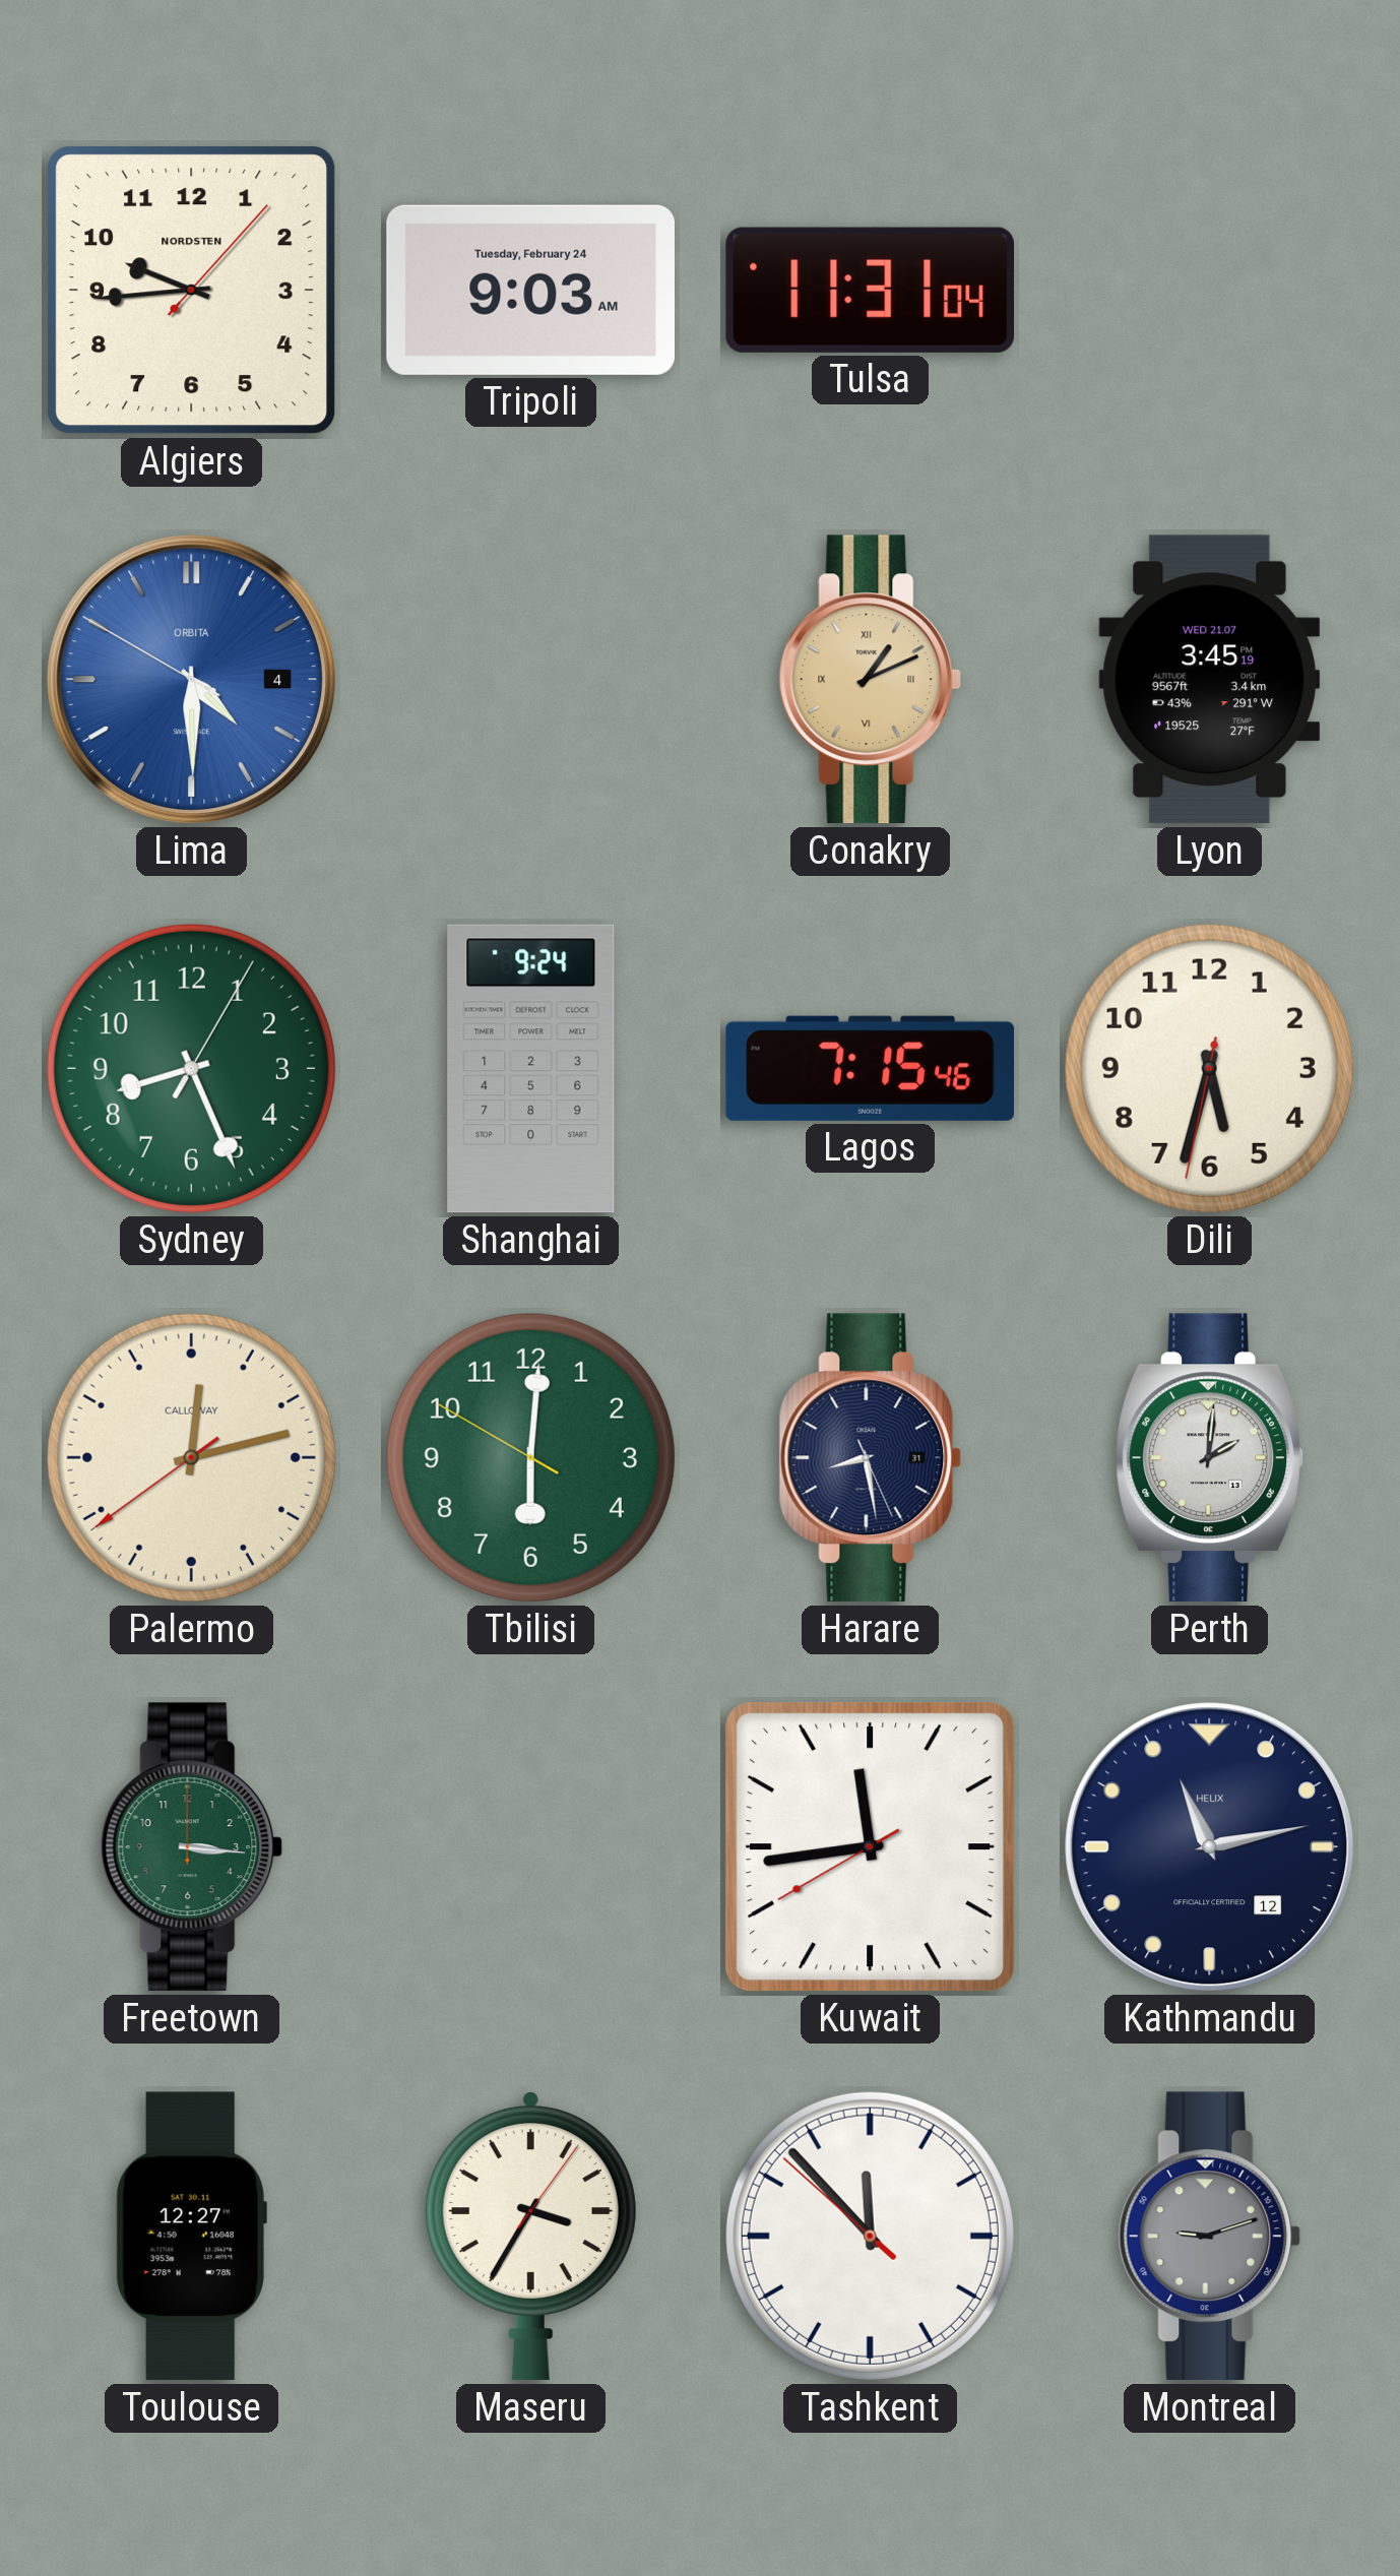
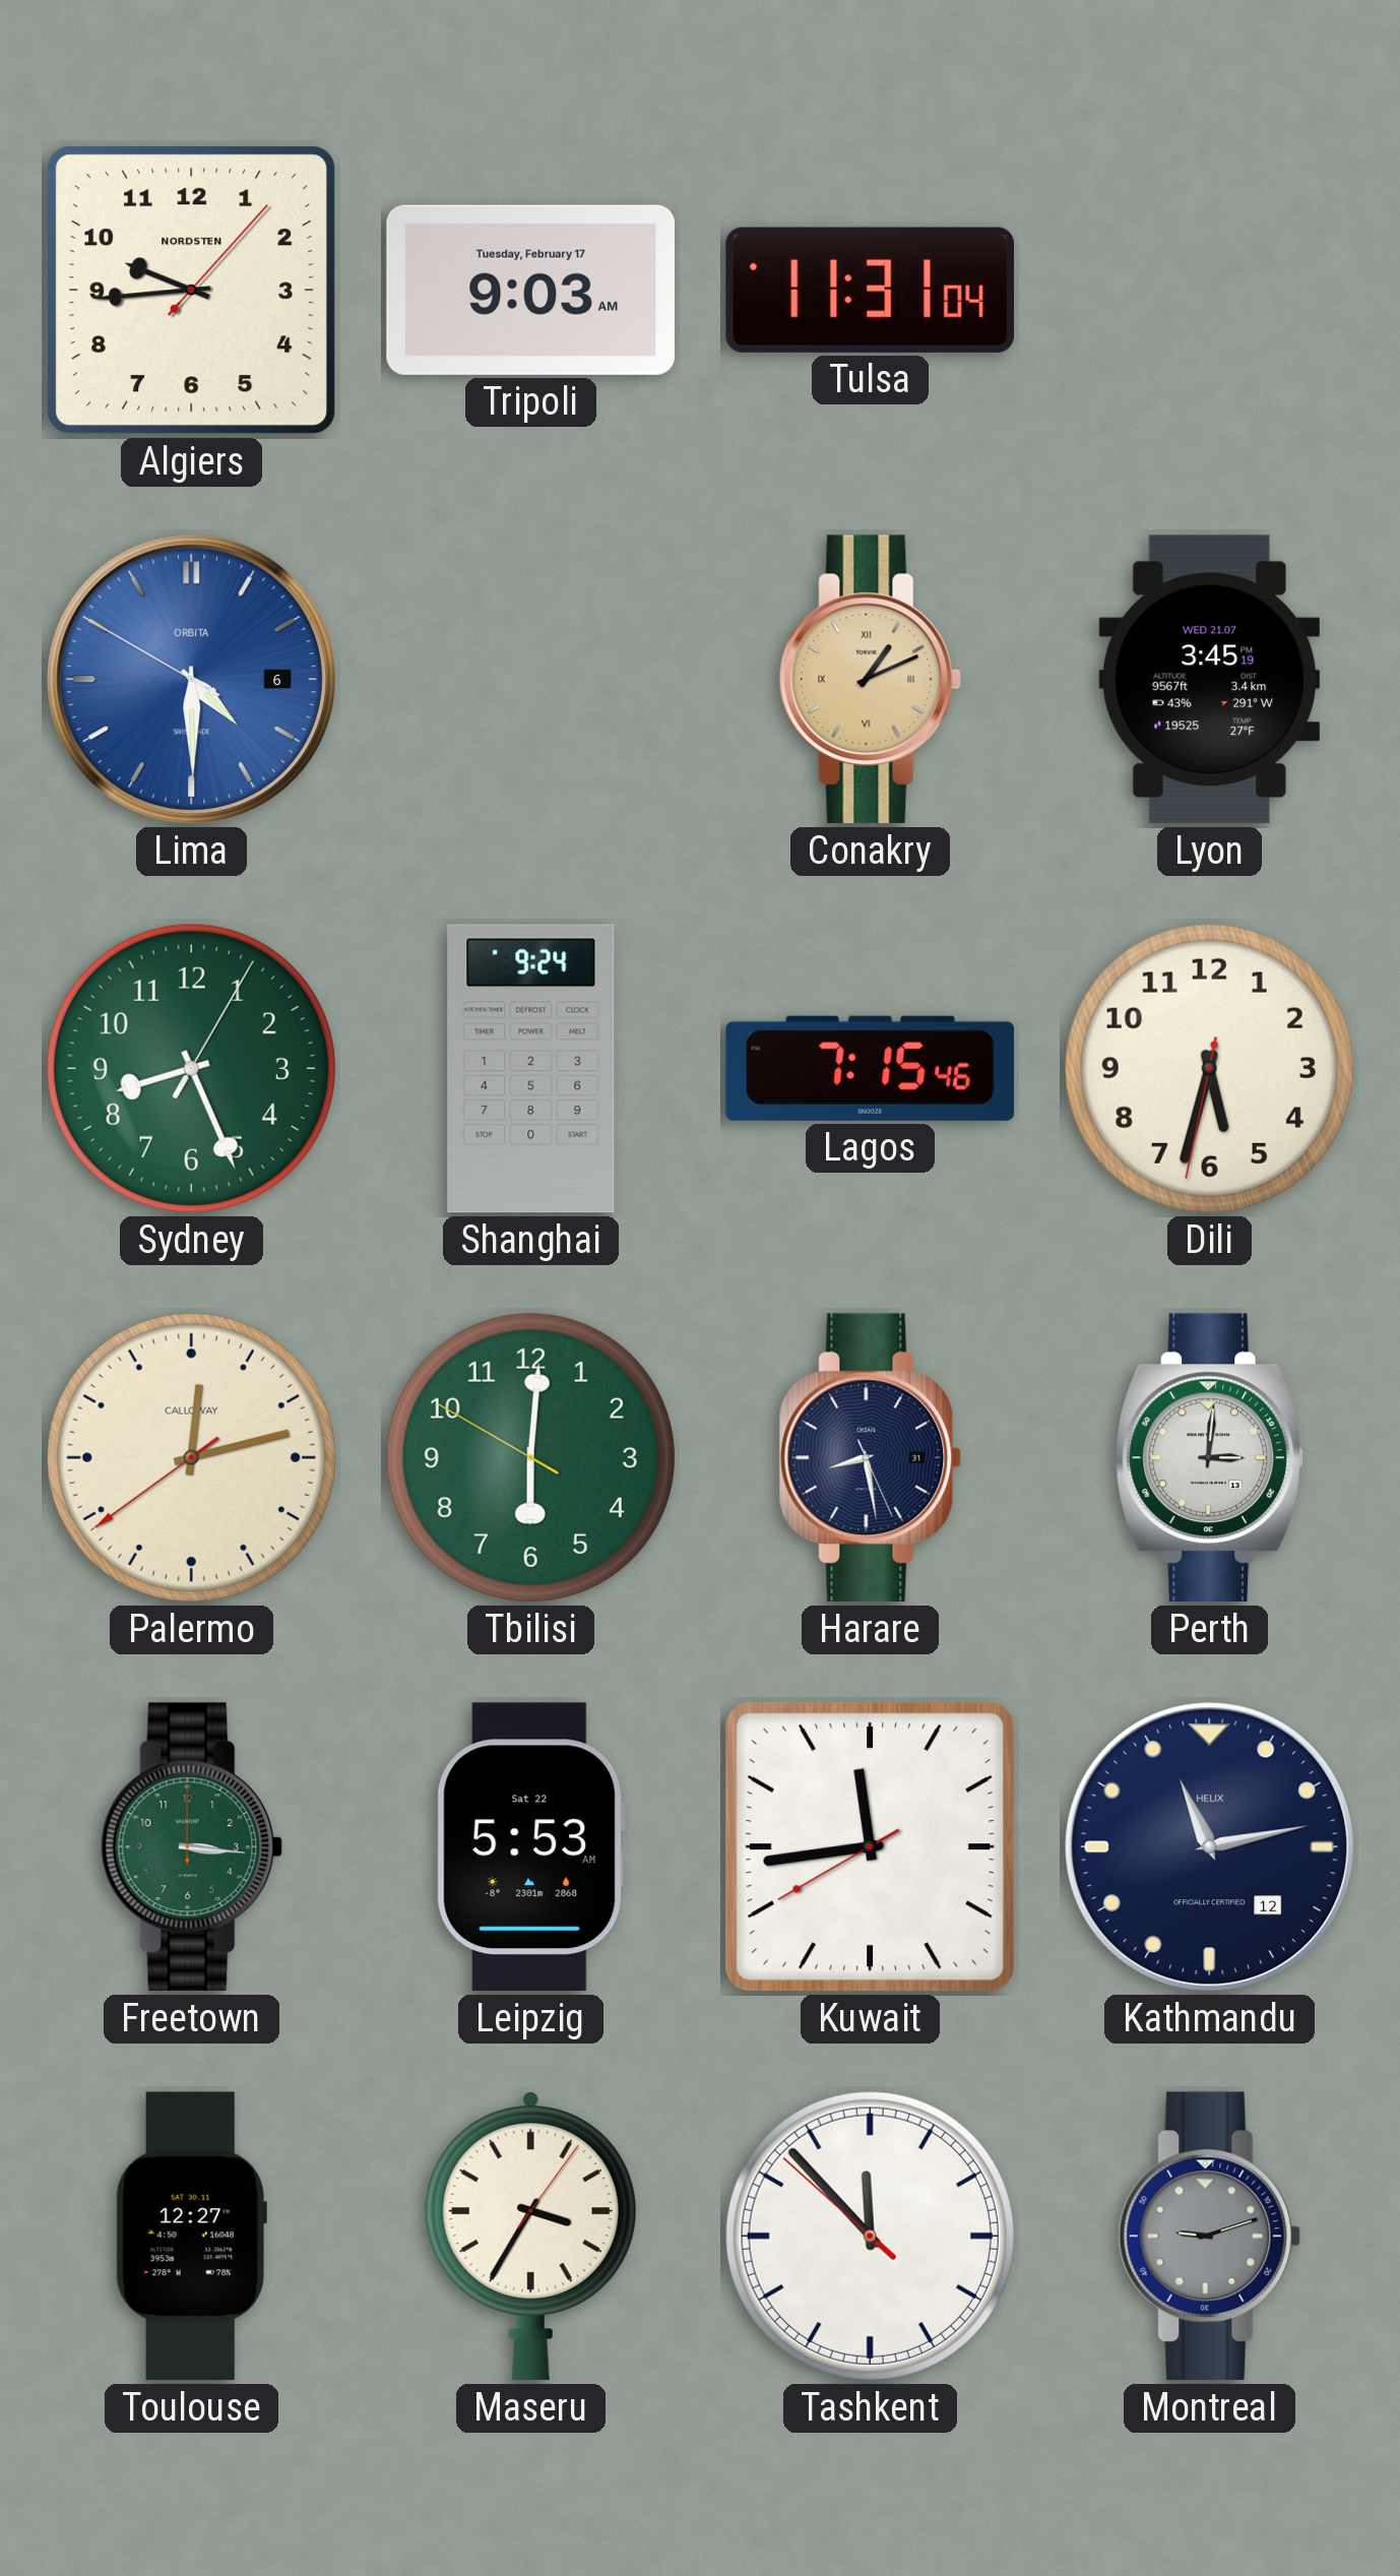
Tripoli date: Tuesday, February 24 -> Tuesday, February 17
Lima date: 4 -> 6
Perth: 2:01 -> 3:01
Leipzig: none -> 5:53
